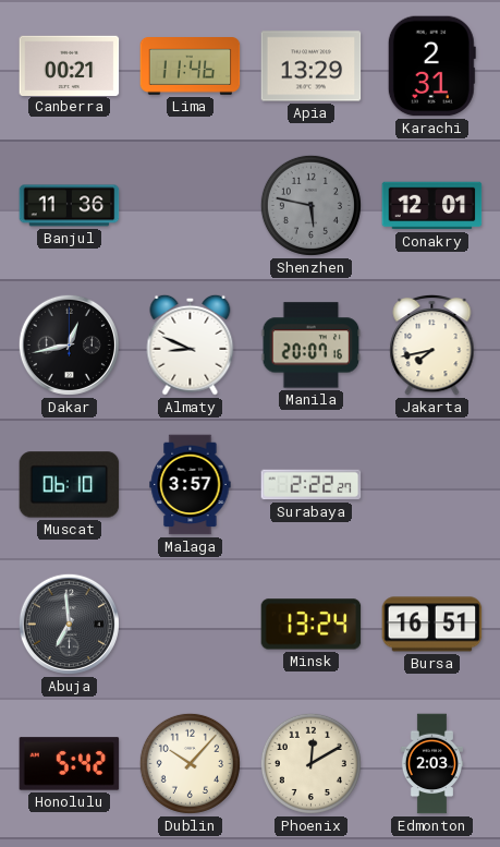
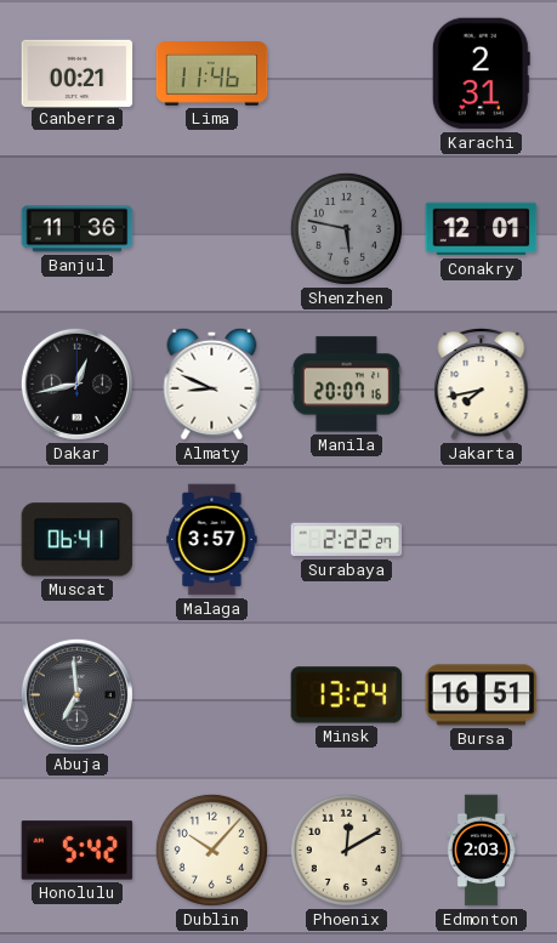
Apia: 13:29 -> none
Muscat: 06:10 -> 06:41
